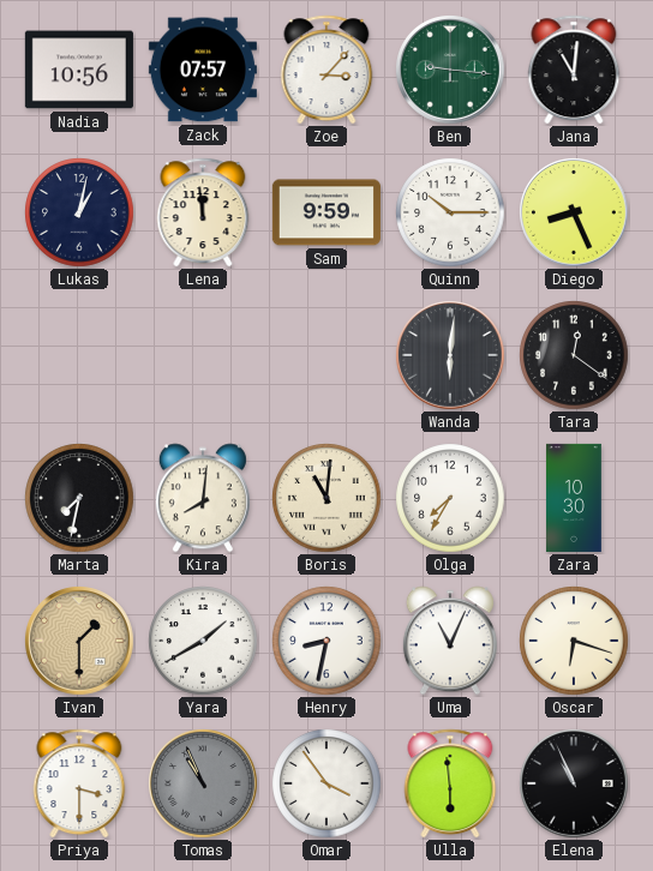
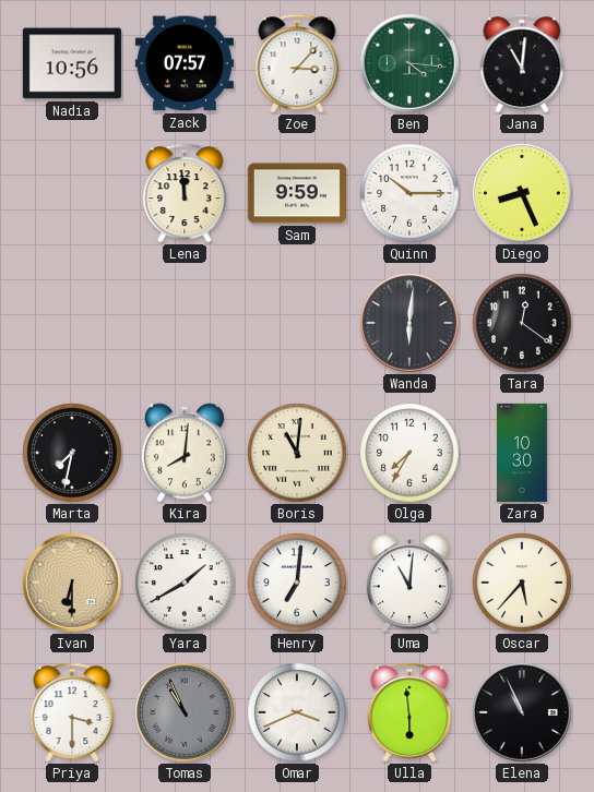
Ben: 9:16 -> 4:16
Lukas: 1:02 -> none
Ivan: 1:30 -> 6:30
Henry: 8:32 -> 7:01
Uma: 11:04 -> 11:01
Oscar: 6:18 -> 5:37
Omar: 3:54 -> 3:41
